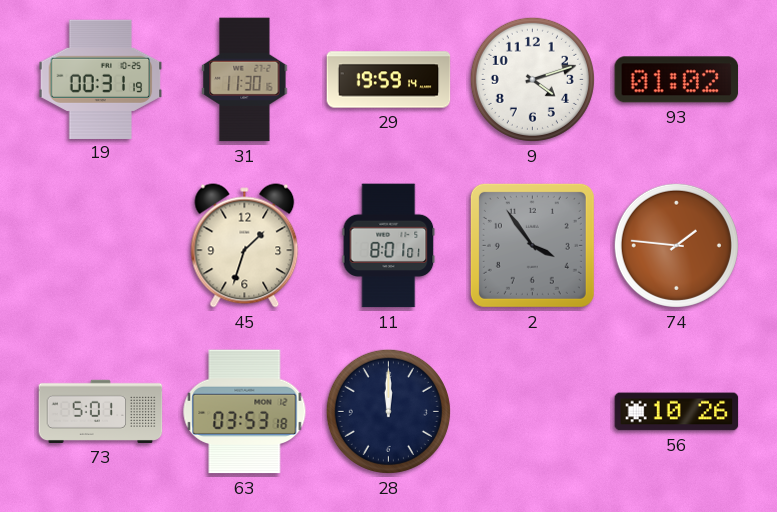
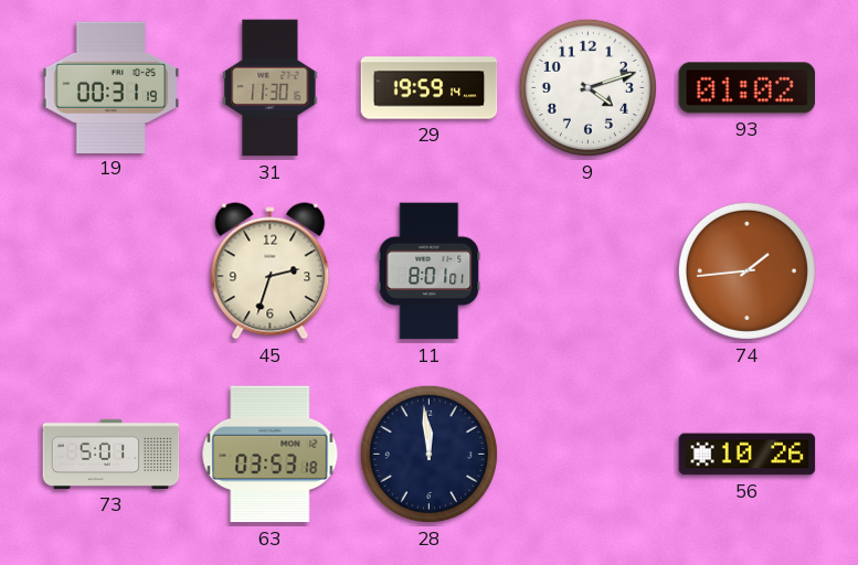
45: 1:33 -> 2:33
2: 3:54 -> none
74: 1:46 -> 1:44
28: 12:00 -> 11:59
